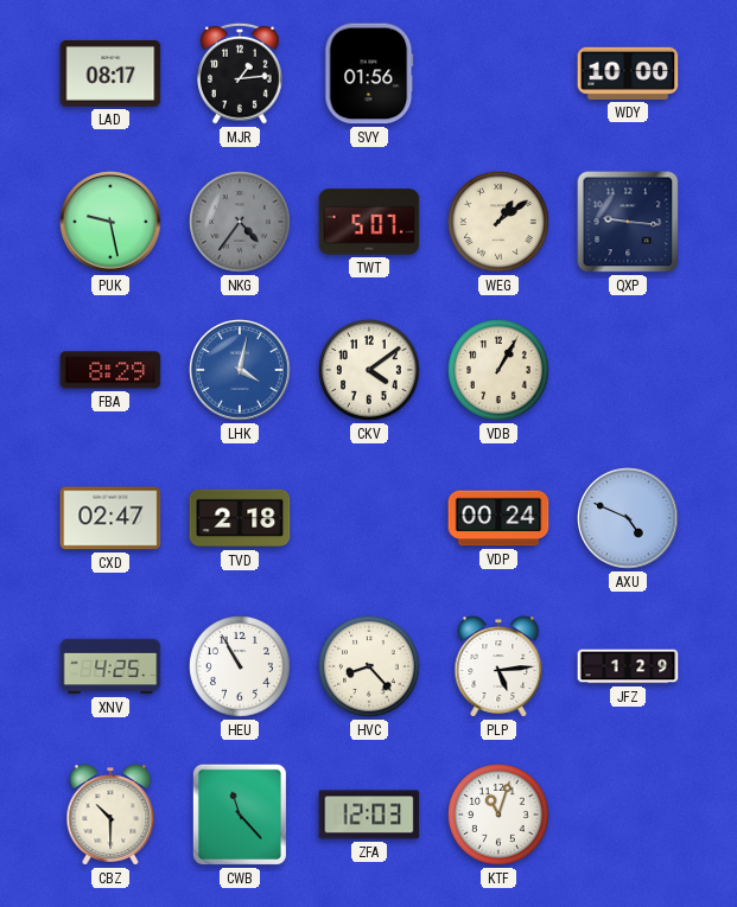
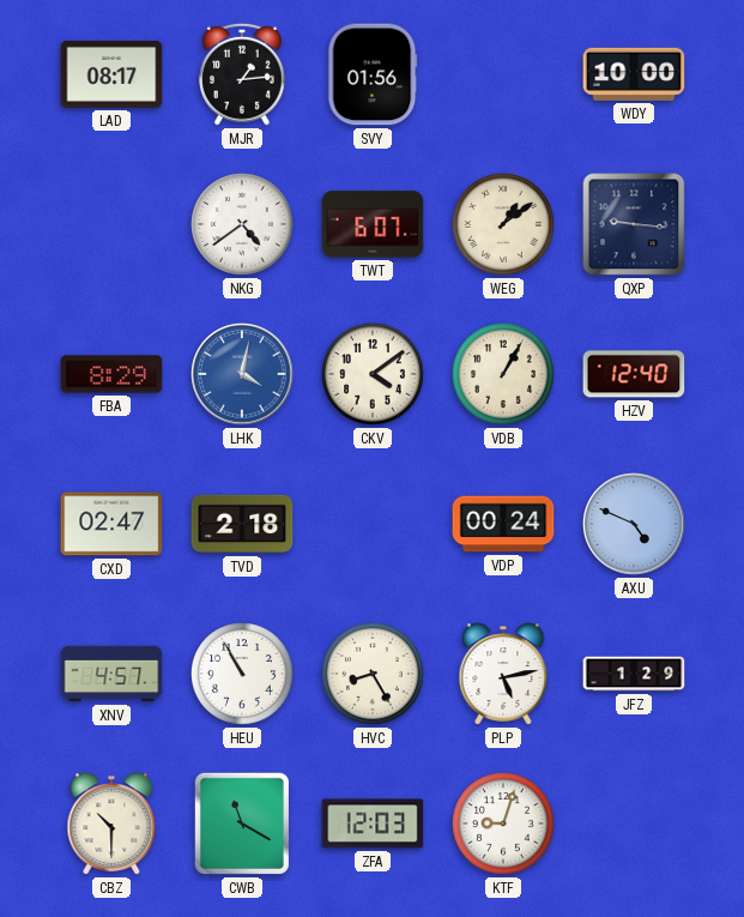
PUK: 9:28 -> none
NKG: 4:36 -> 4:39
NKG dial: grey -> white
TWT: 5:07 -> 6:07
HZV: none -> 12:40
XNV: 4:25 -> 4:57
HVC: 8:23 -> 8:25
PLP: 5:14 -> 5:13
CWB: 11:23 -> 11:20
KTF: 11:03 -> 9:03
